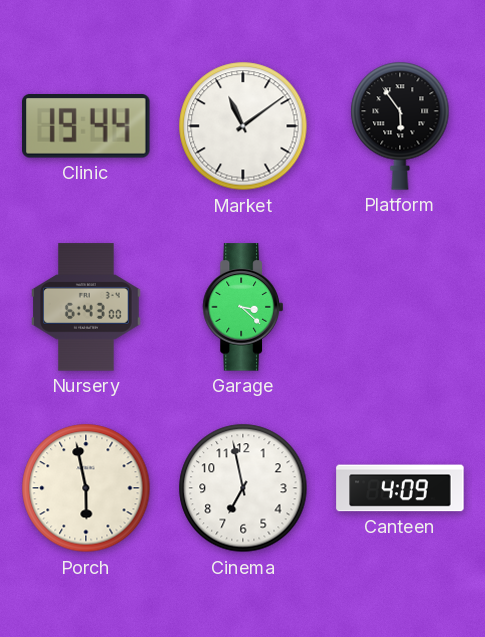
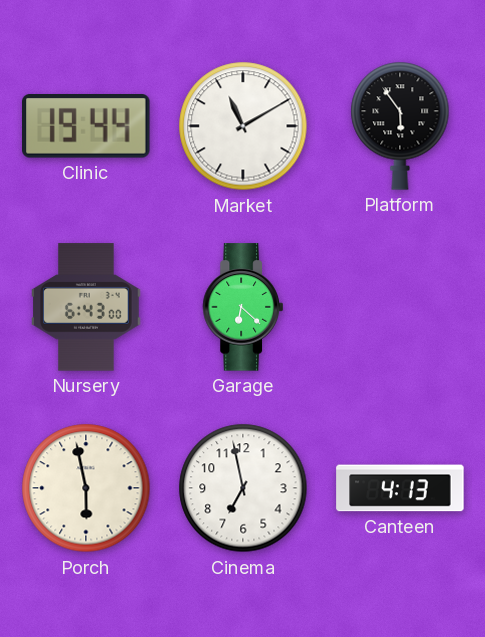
Market: 11:09 -> 11:10
Garage: 3:22 -> 6:22
Canteen: 4:09 -> 4:13
